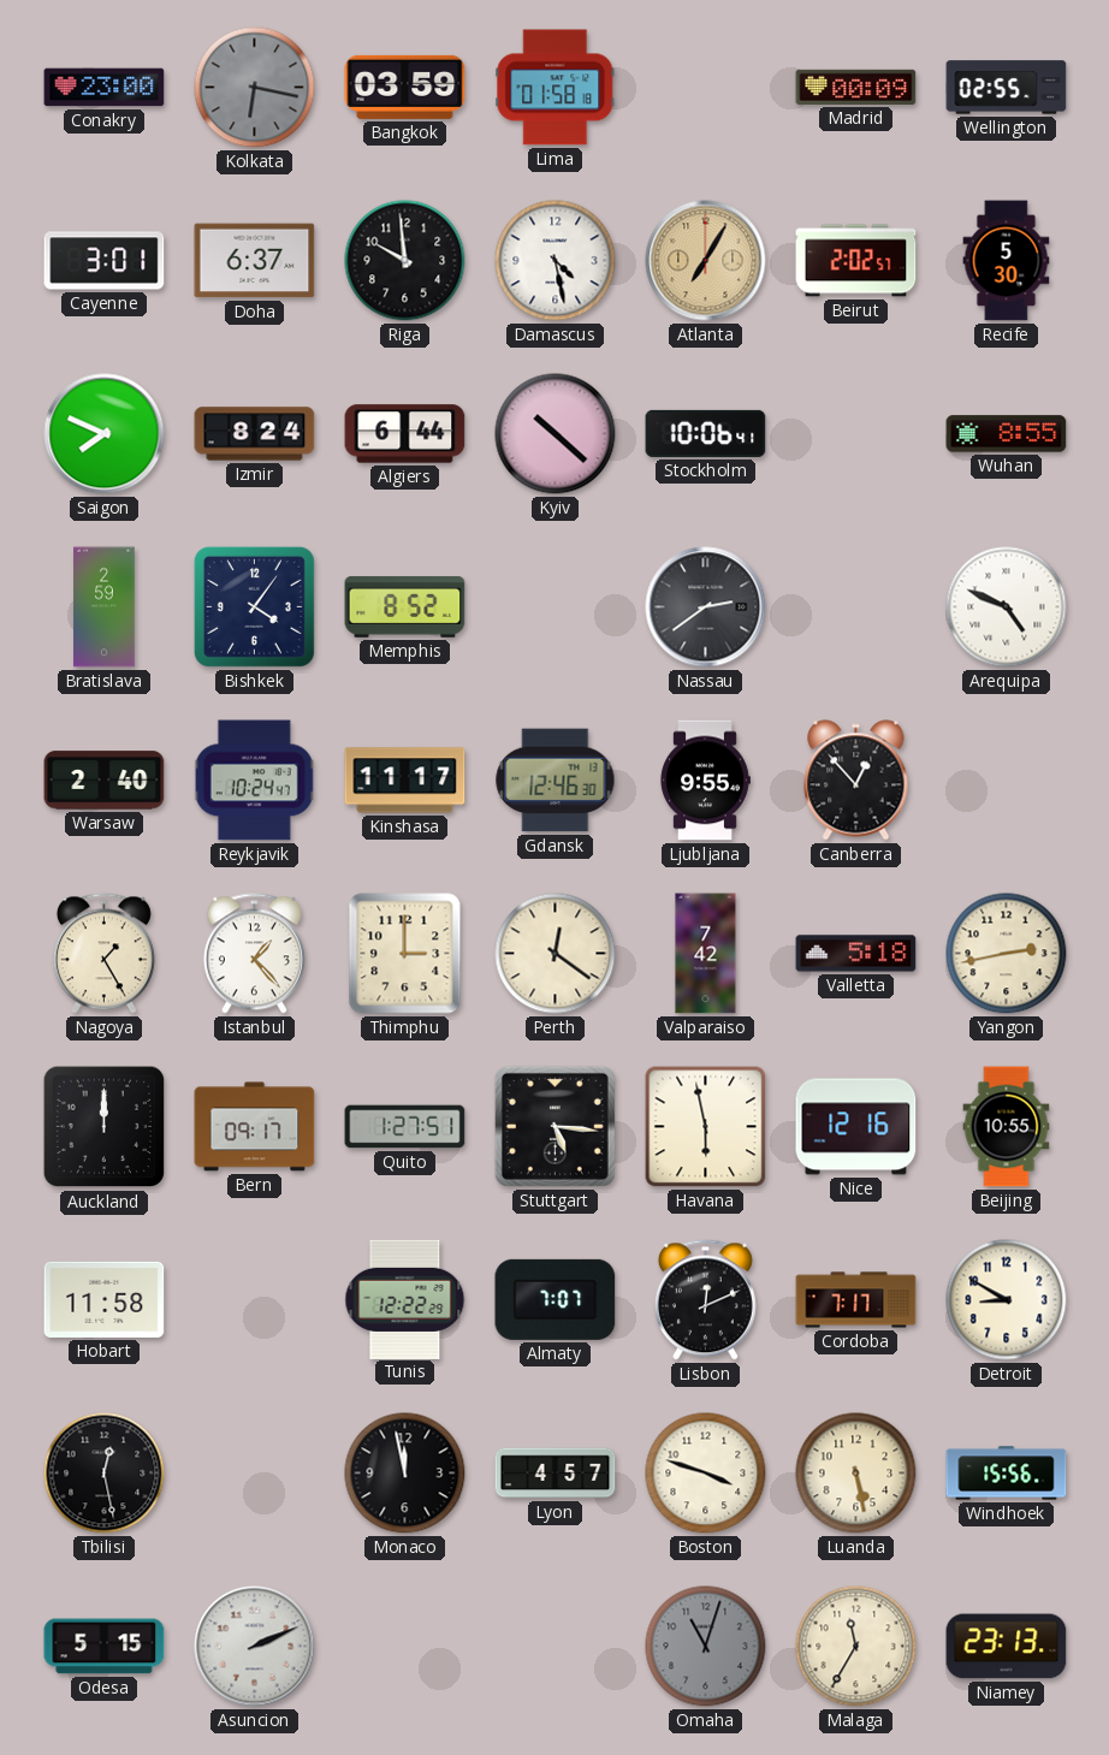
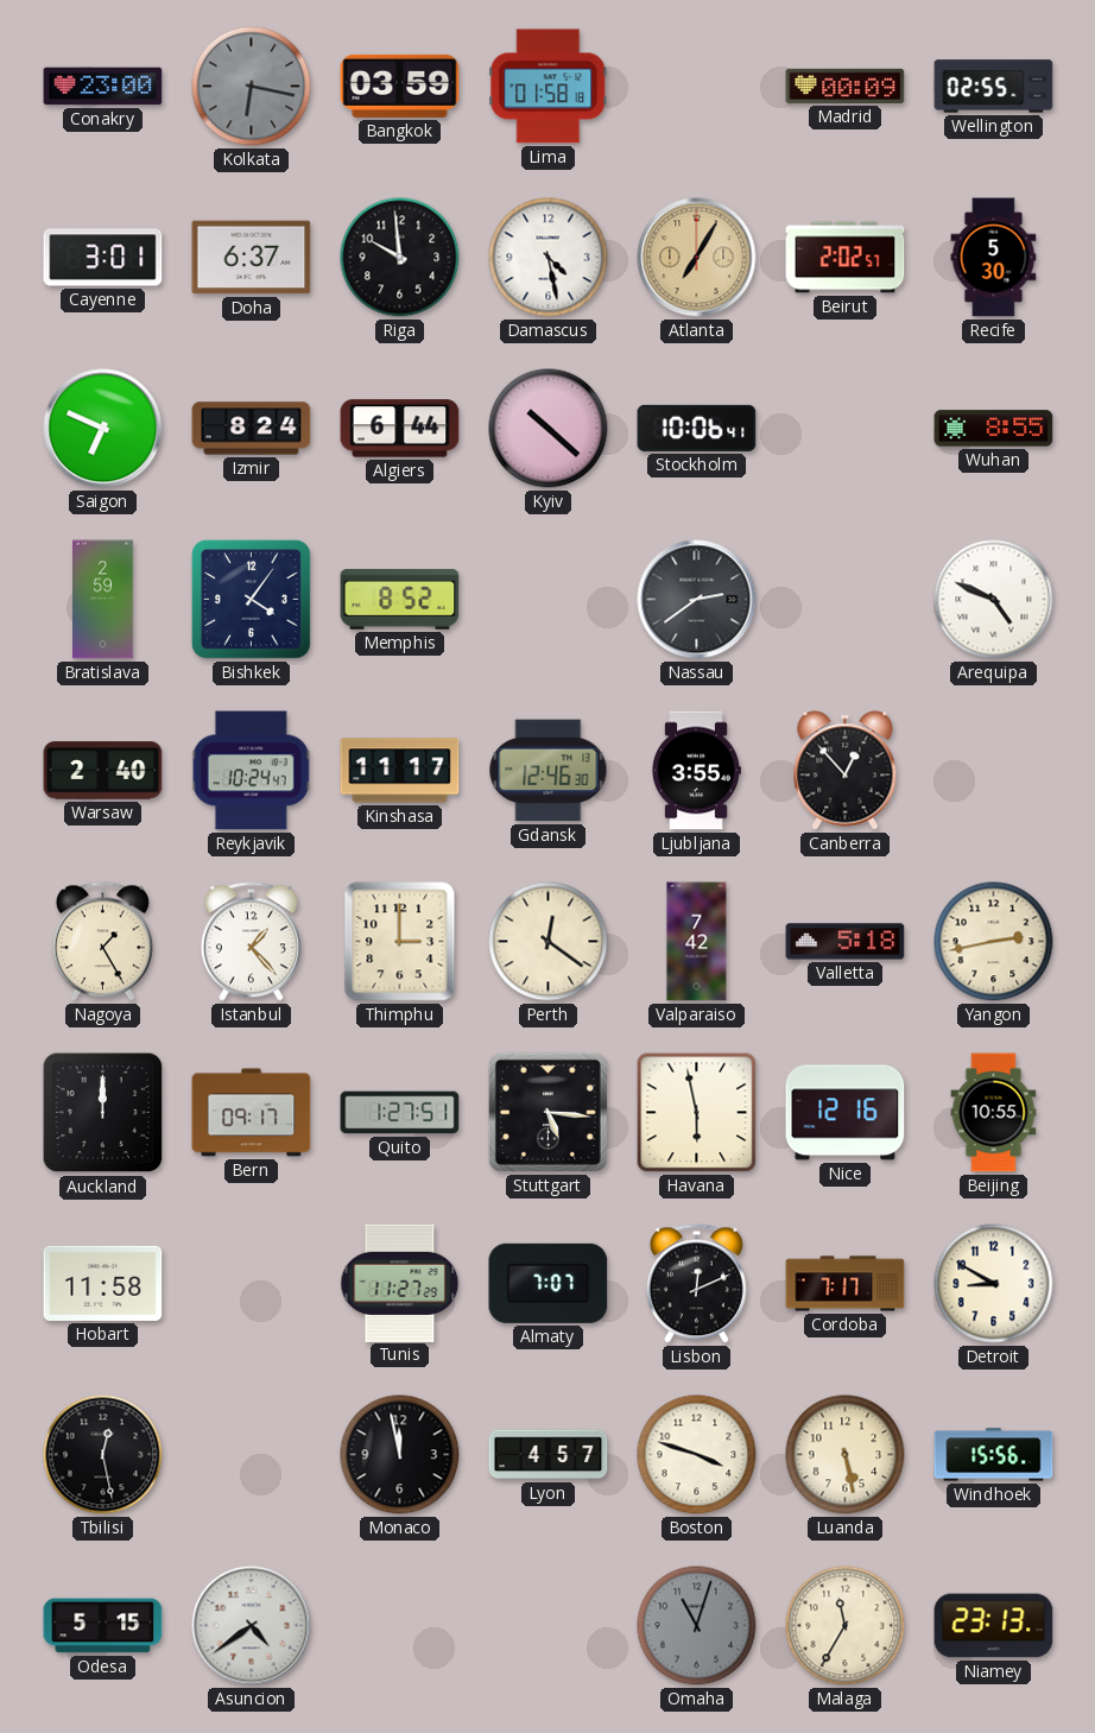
Saigon: 7:49 -> 6:49
Ljubljana: 9:55 -> 3:55
Tunis: 12:22 -> 11:27
Asuncion: 2:11 -> 4:39
